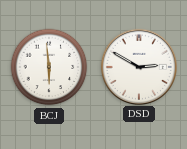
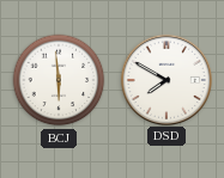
DSD: 2:50 -> 7:50
